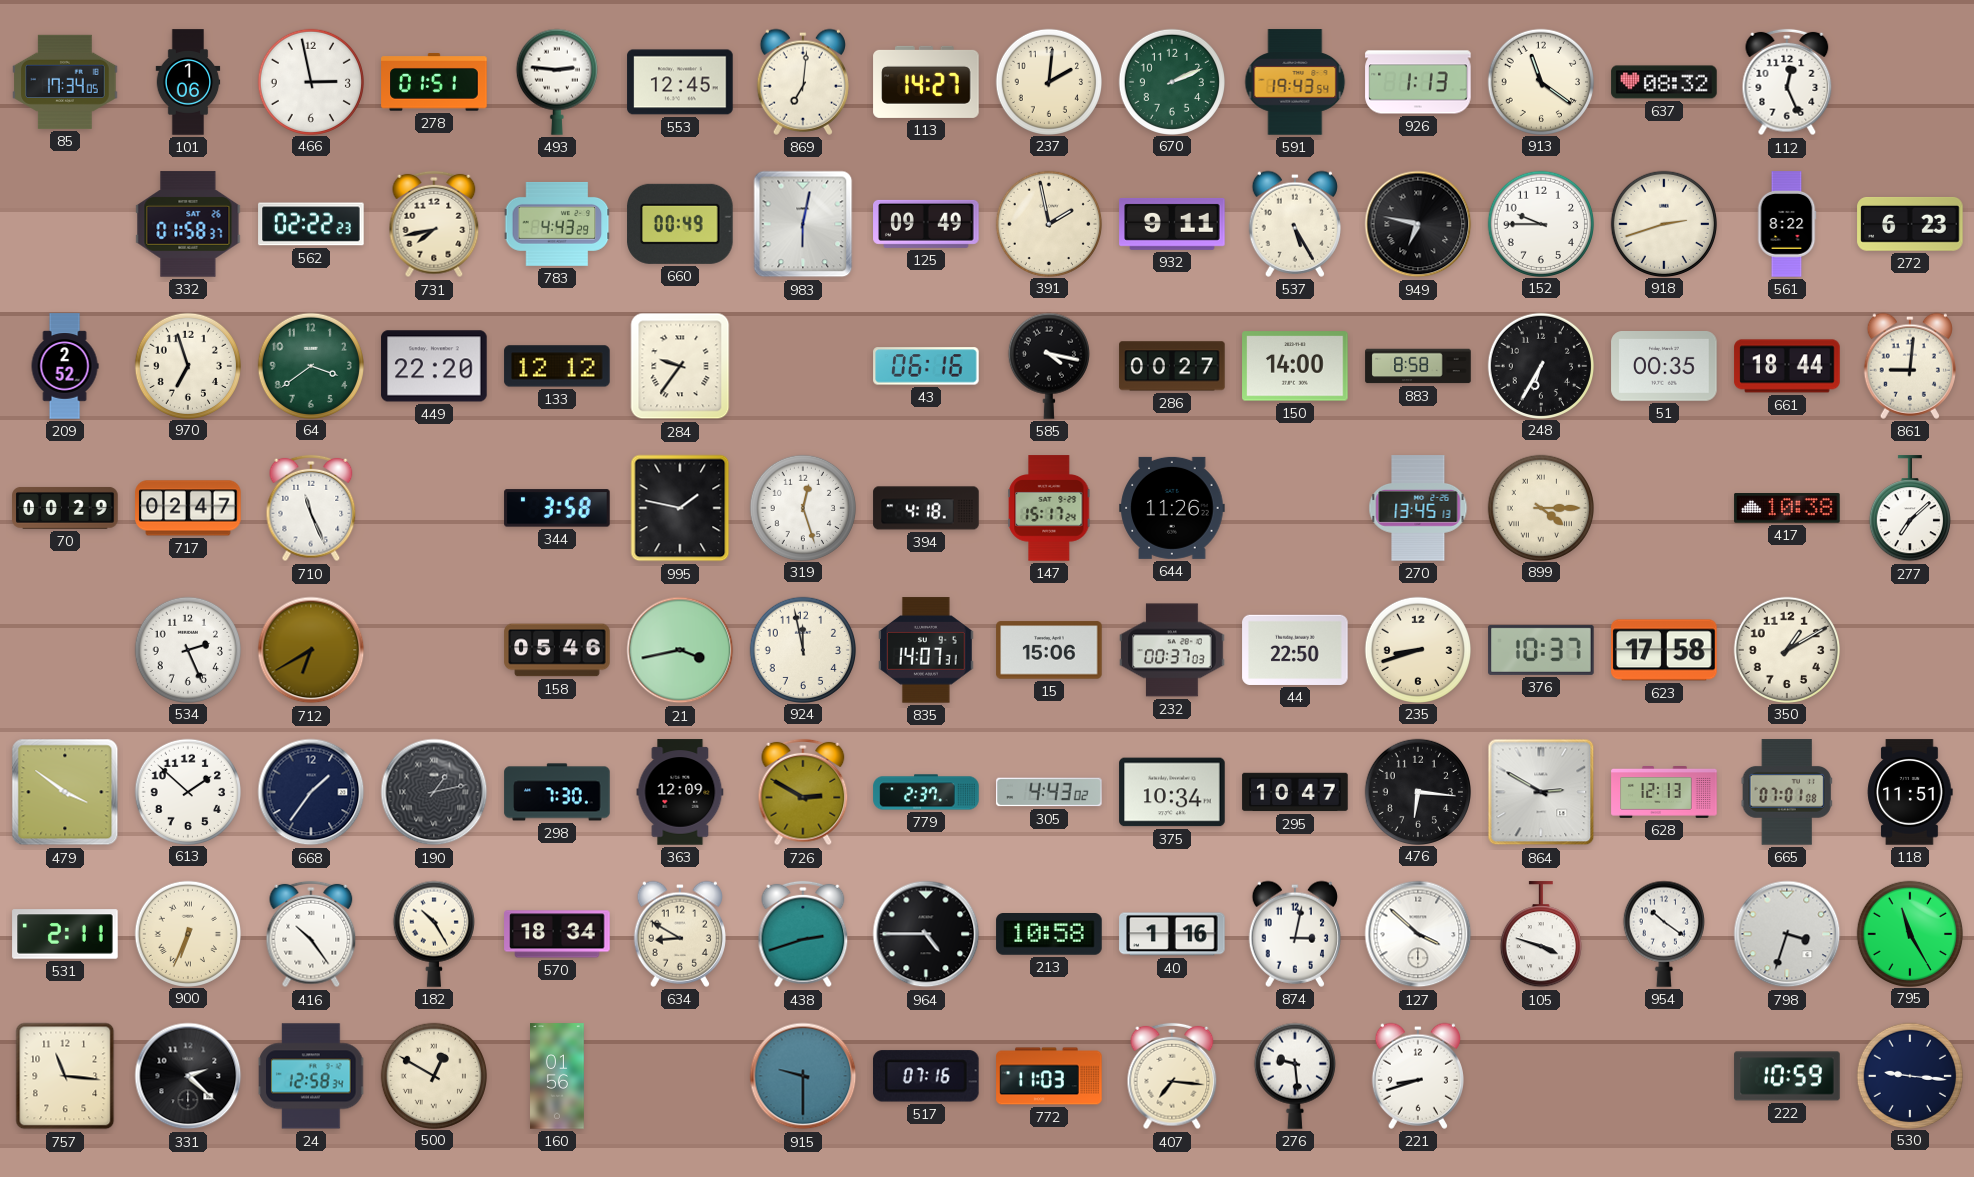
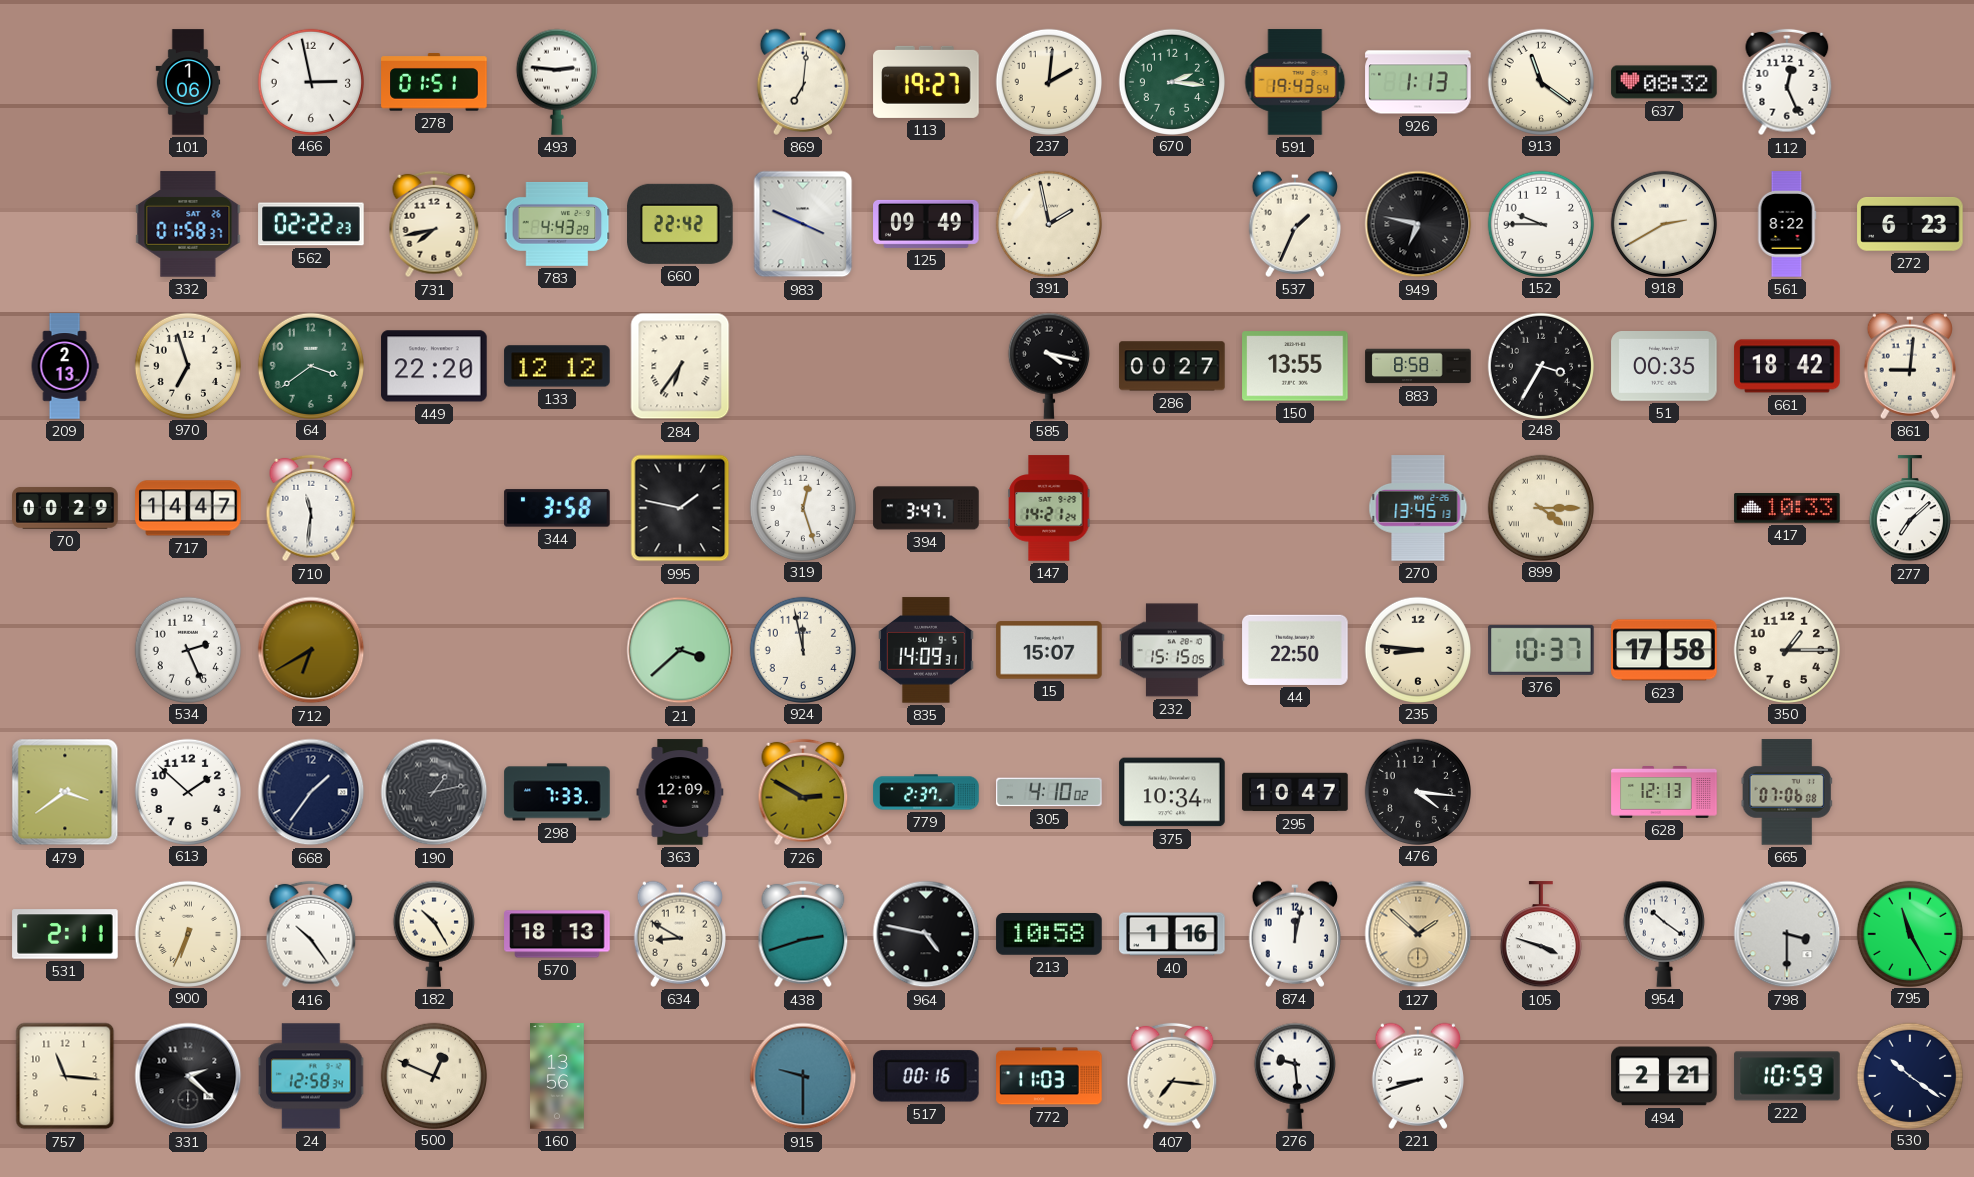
85: 17:34 -> none
553: 12:45 -> none
113: 14:27 -> 19:27
670: 2:11 -> 2:16
660: 00:49 -> 22:42
983: 6:02 -> 3:49
932: 9:11 -> none
537: 5:25 -> 1:34
918: 2:42 -> 2:40
209: 2:52 -> 2:13
284: 9:36 -> 6:36
43: 06:16 -> none
150: 14:00 -> 13:55
248: 6:35 -> 3:35
661: 18:44 -> 18:42
717: 02:47 -> 14:47
710: 11:26 -> 11:31
394: 4:18 -> 3:47
147: 15:17 -> 14:21
644: 11:26 -> none
417: 10:38 -> 10:33
158: 05:46 -> none
21: 3:43 -> 3:38
835: 14:07 -> 14:09
15: 15:06 -> 15:07
232: 00:37 -> 15:15
235: 8:42 -> 8:46
350: 1:10 -> 1:15
479: 3:51 -> 3:39
298: 7:30 -> 7:33
305: 4:43 -> 4:10
476: 6:16 -> 4:16
864: 2:50 -> none
665: 07:01 -> 07:06
118: 11:51 -> none
570: 18:34 -> 18:13
964: 4:45 -> 4:47
874: 3:02 -> 12:02
127: 3:52 -> 1:52
127 dial: white -> champagne
798: 3:33 -> 3:30
500: 12:50 -> 12:49
160: 01:56 -> 13:56
517: 07:16 -> 00:16
494: none -> 2:21
530: 9:16 -> 10:21
